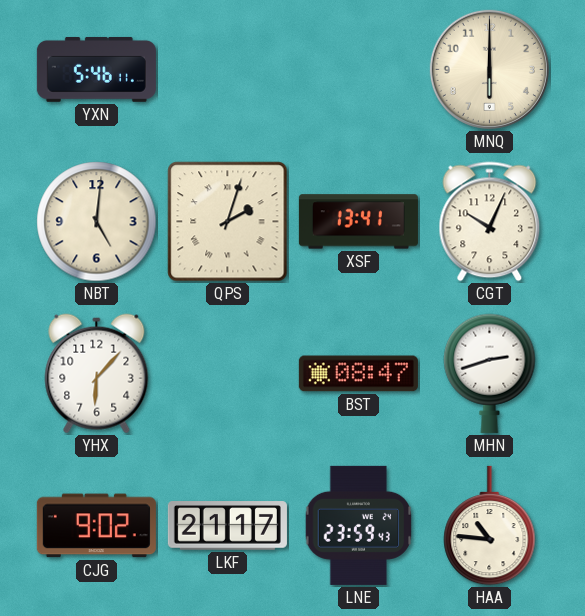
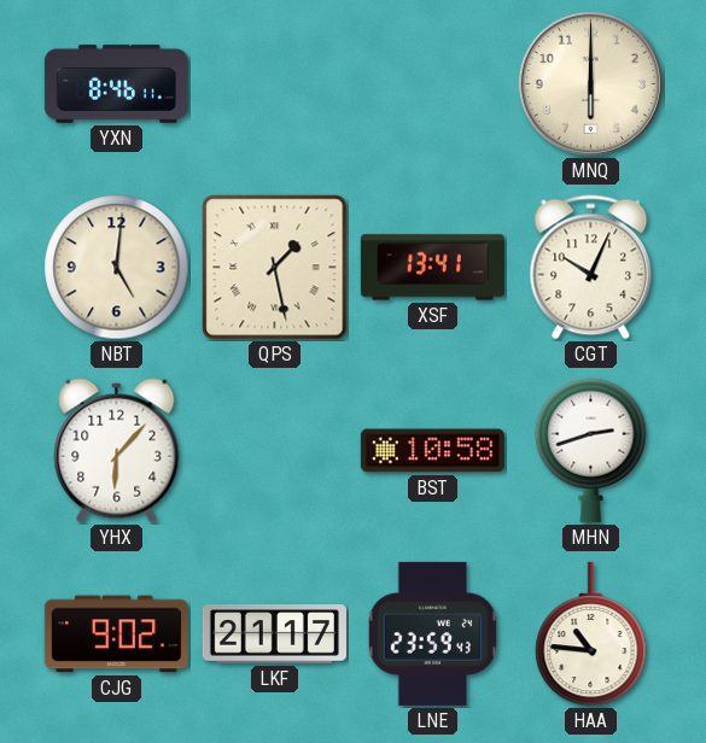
YXN: 5:46 -> 8:46
QPS: 2:03 -> 1:28
BST: 08:47 -> 10:58
